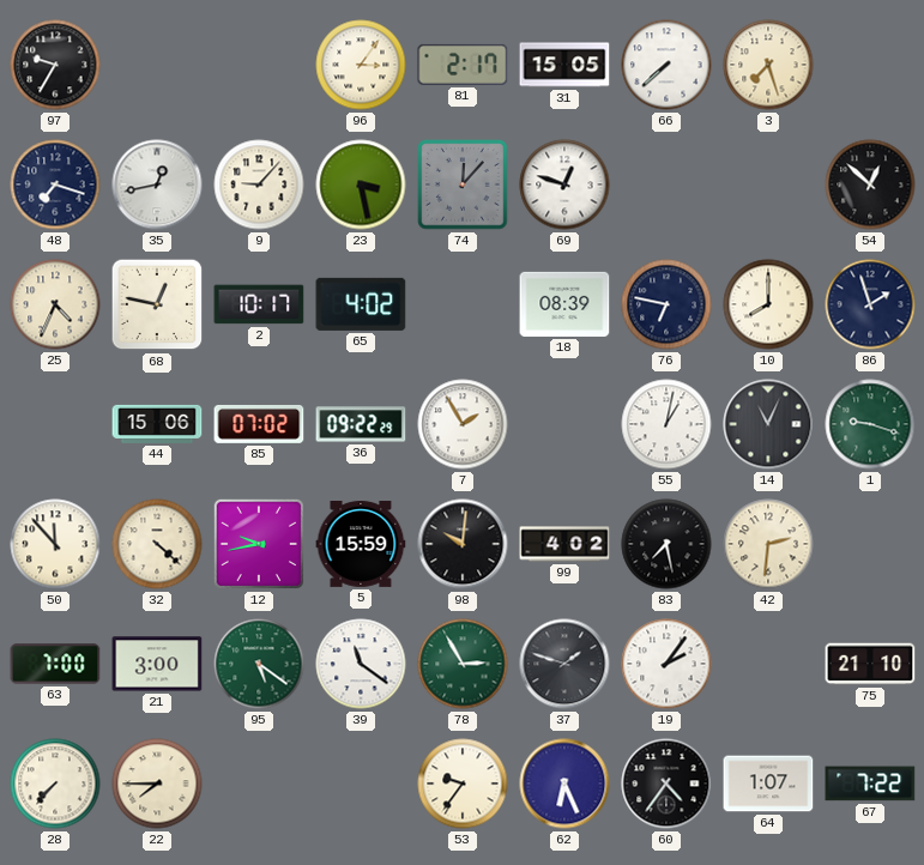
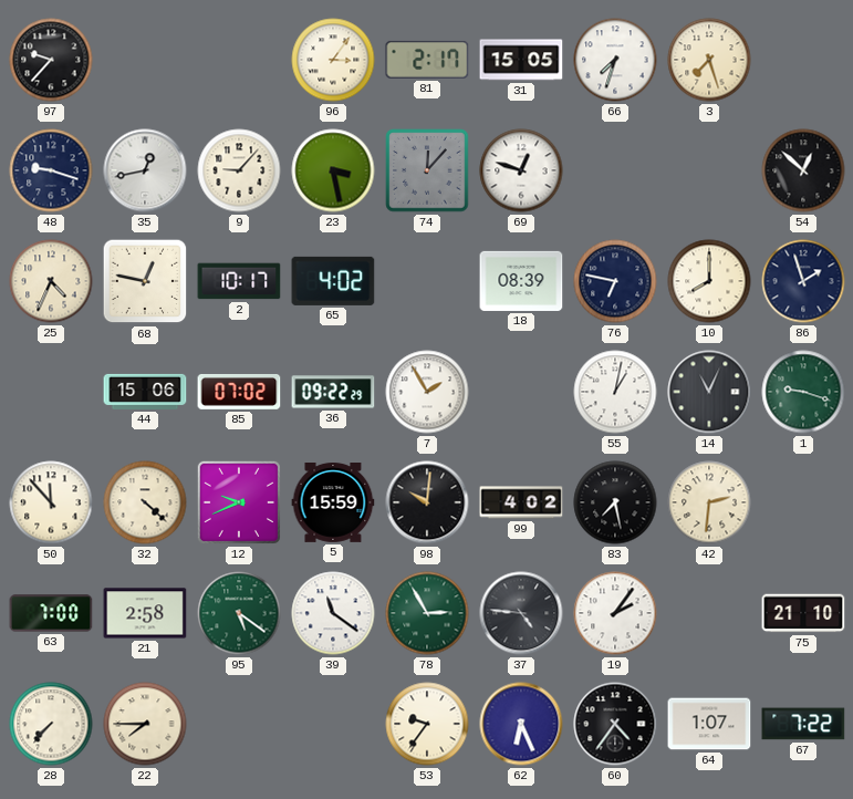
97: 9:35 -> 9:37
66: 7:38 -> 7:33
48: 7:18 -> 9:18
12: 9:43 -> 9:41
21: 3:00 -> 2:58
37: 1:48 -> 4:46
